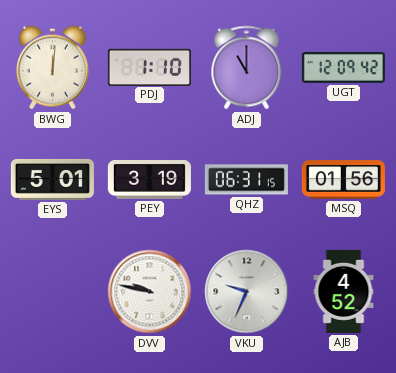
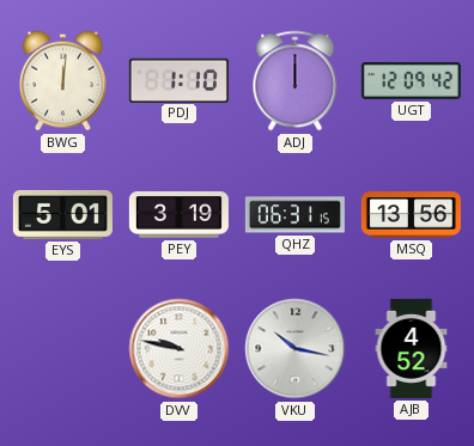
ADJ: 11:00 -> 12:00
MSQ: 01:56 -> 13:56
VKU: 9:34 -> 10:17
